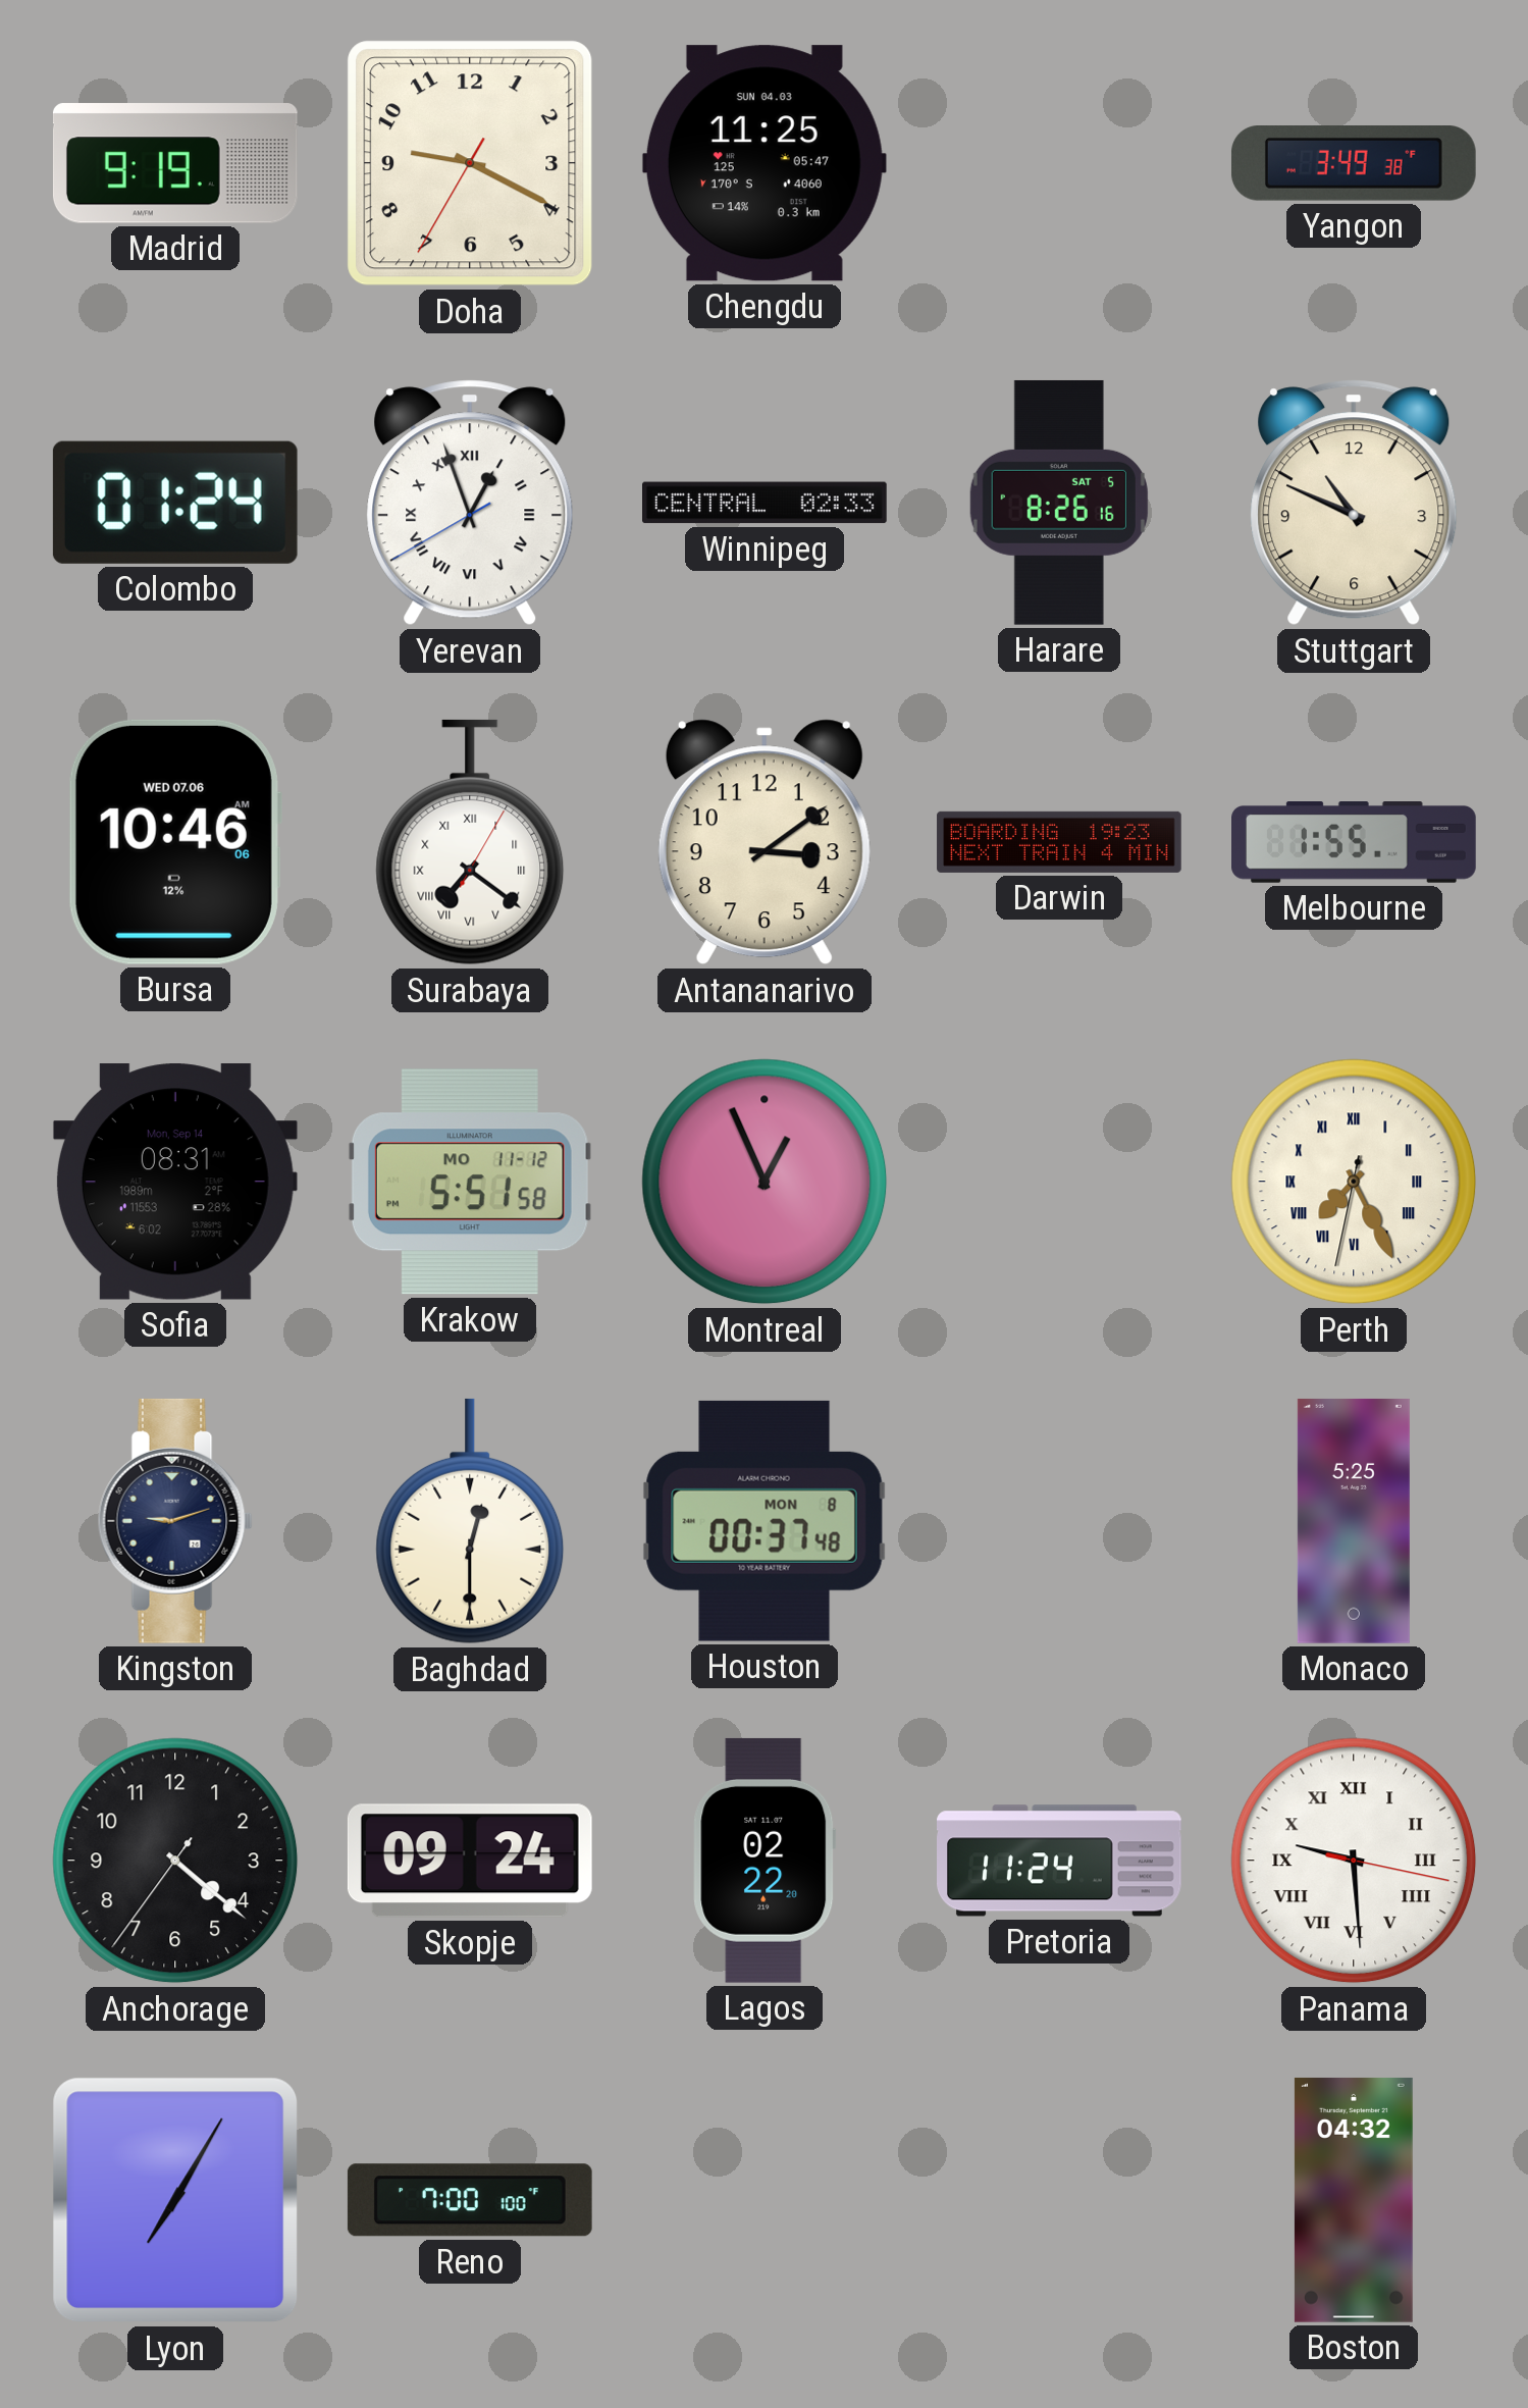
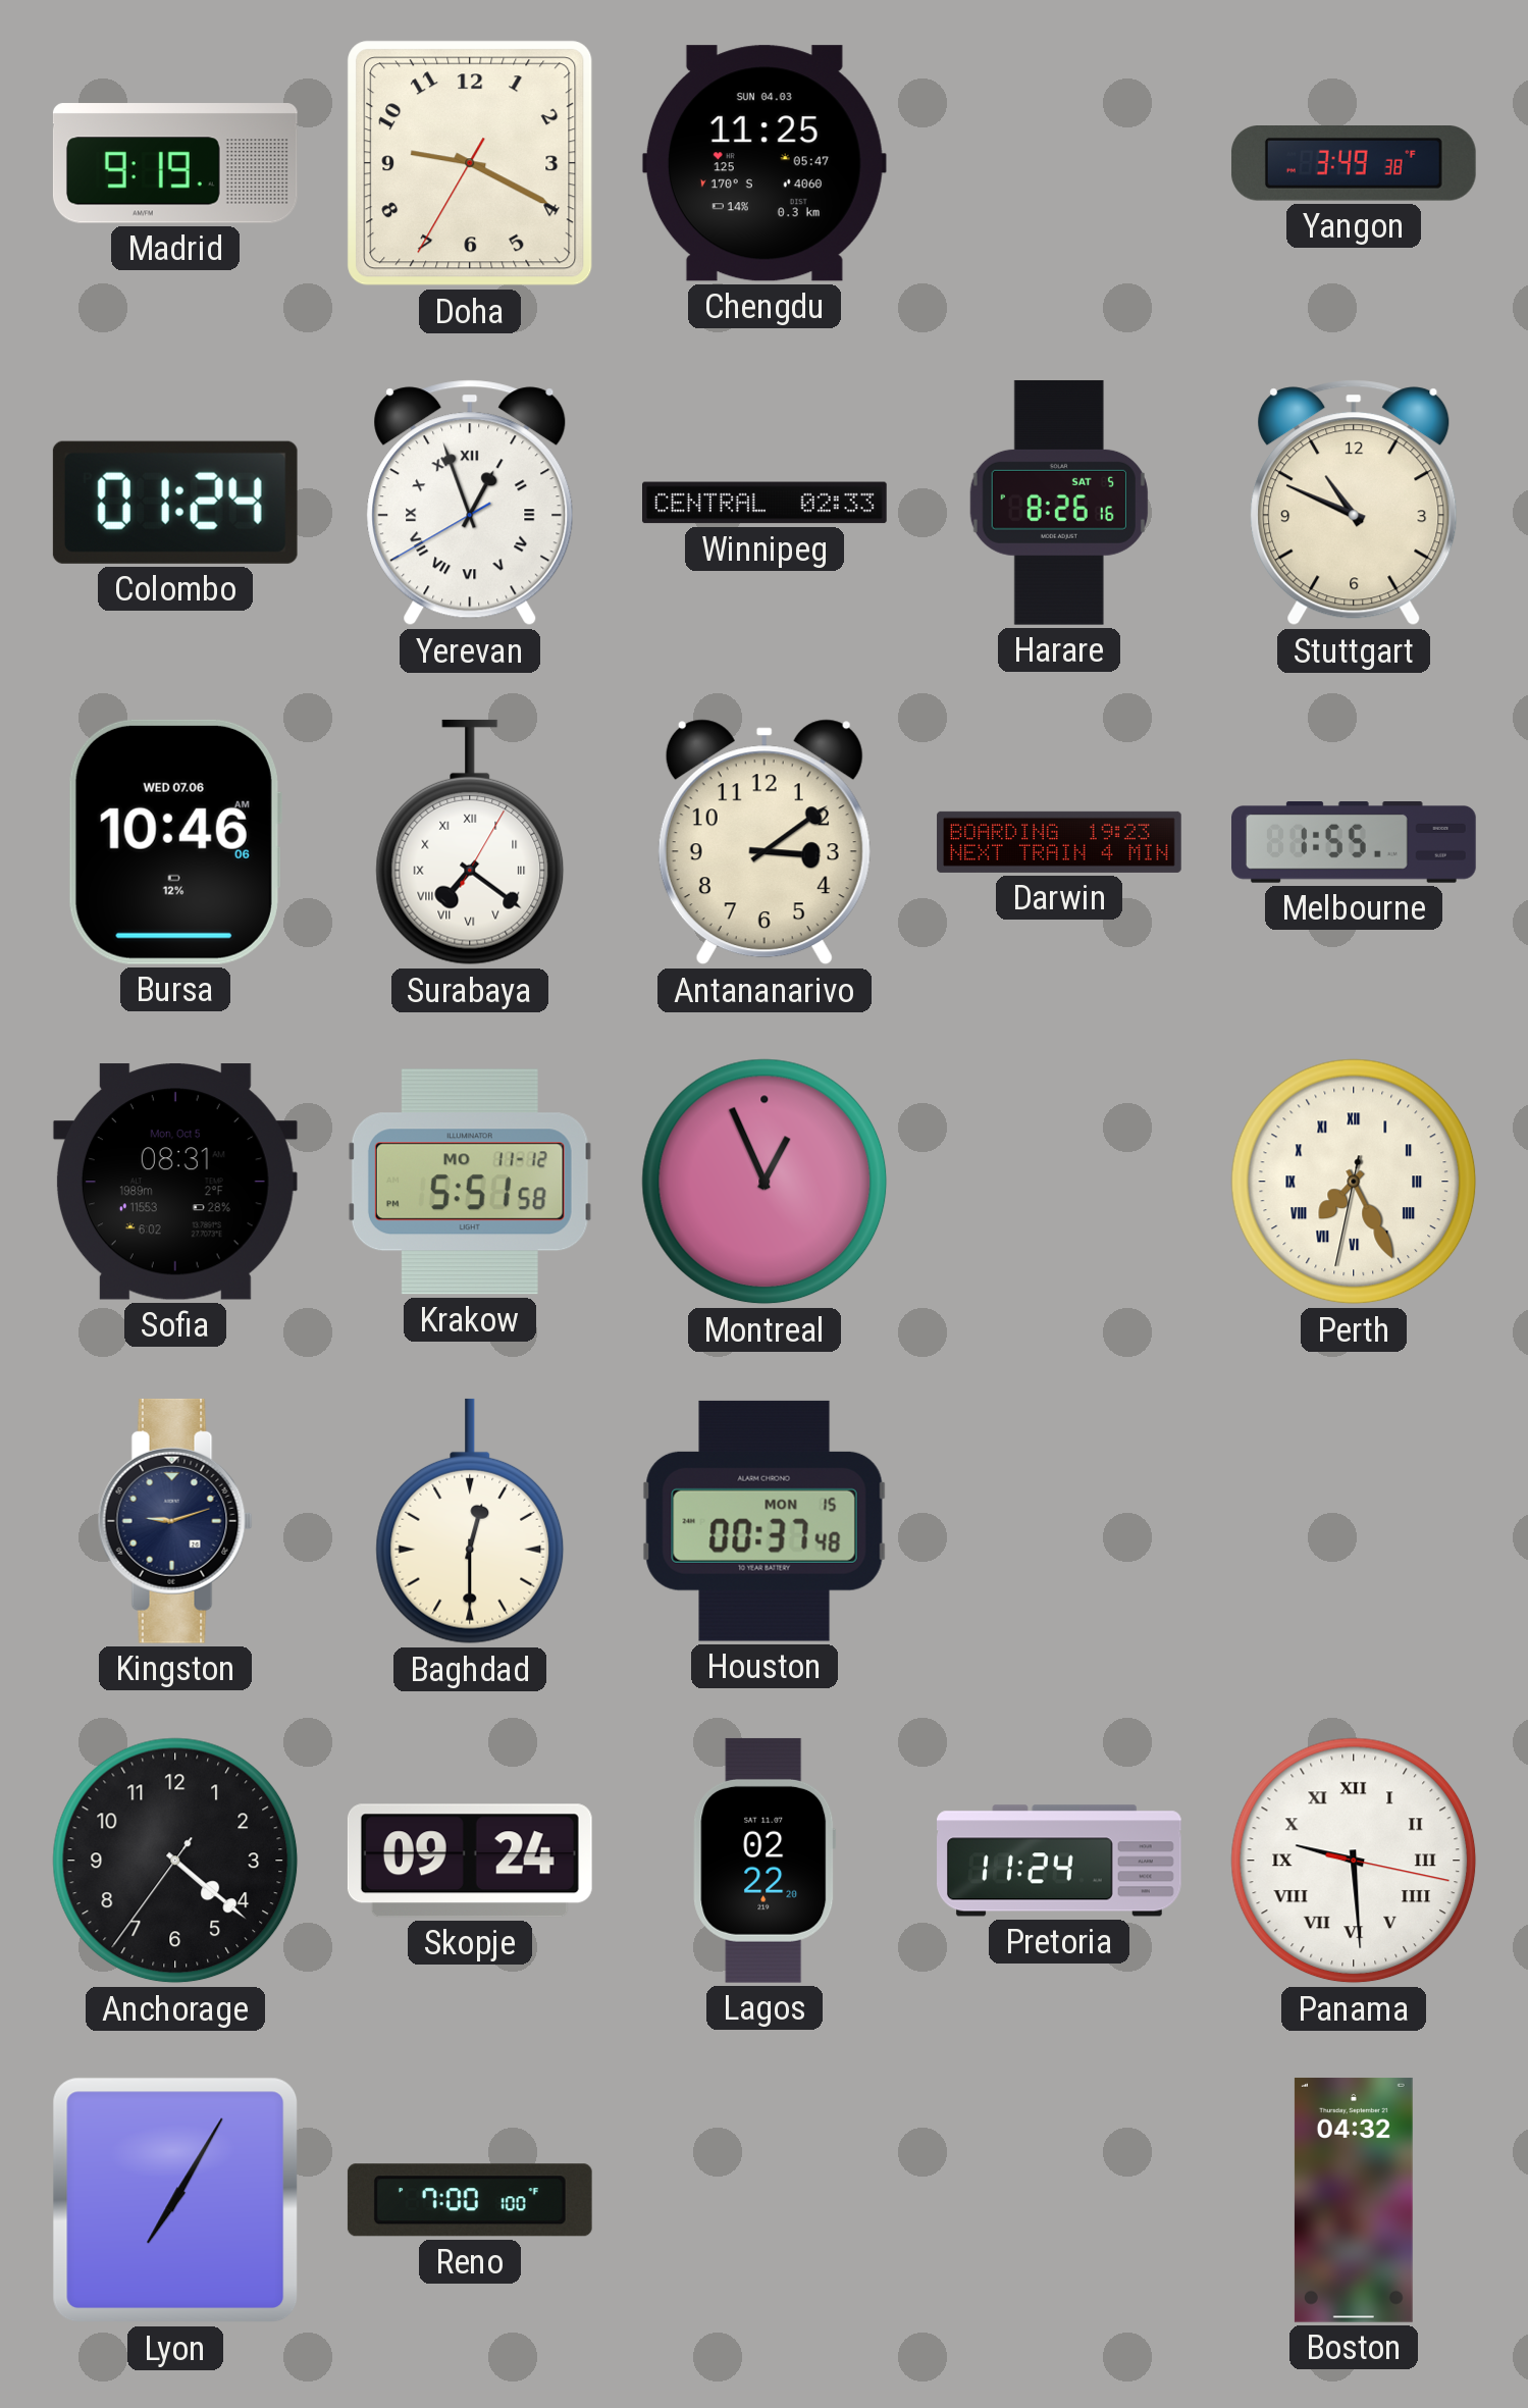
Sofia date: Mon, Sep 14 -> Mon, Oct 5
Houston date: MON 8 -> MON 15
Monaco: 5:25 -> none
